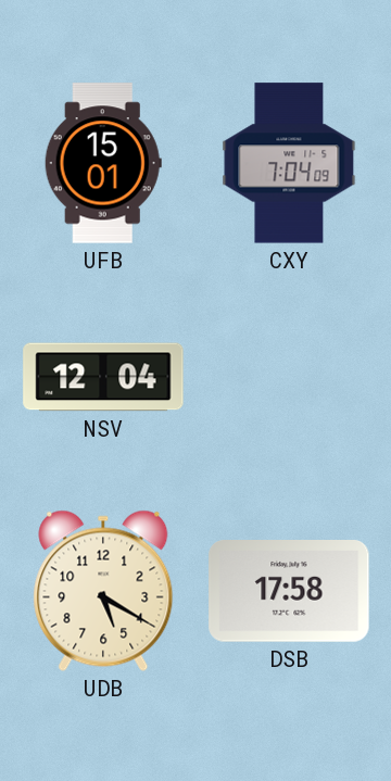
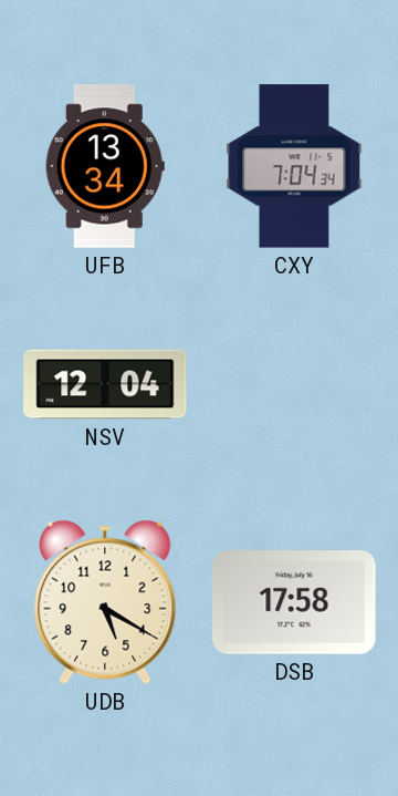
UFB: 15:01 -> 13:34
CXY: 7:04:09 -> 7:04:34
